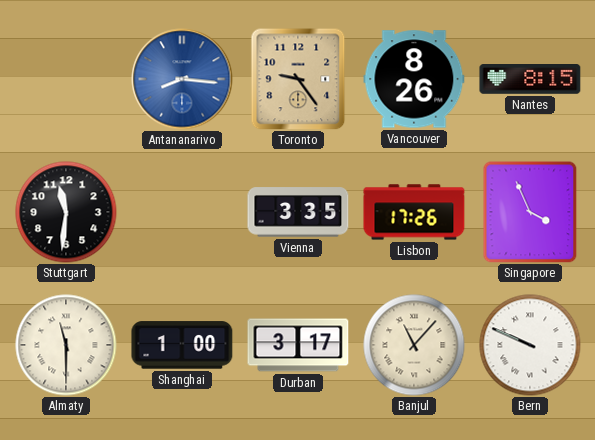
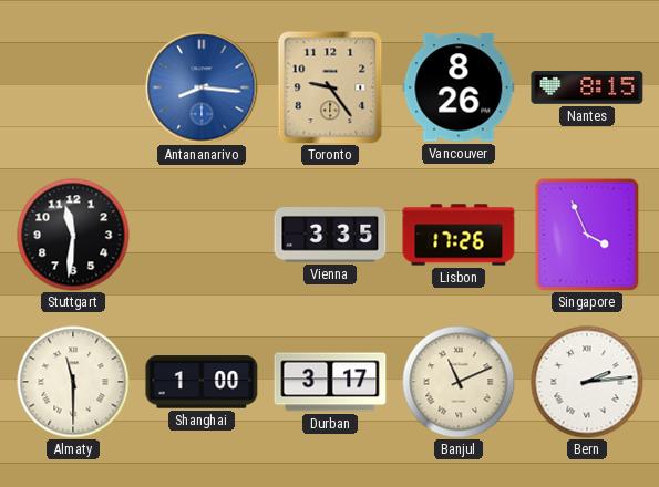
Banjul: 11:07 -> 11:11
Bern: 9:49 -> 2:14
